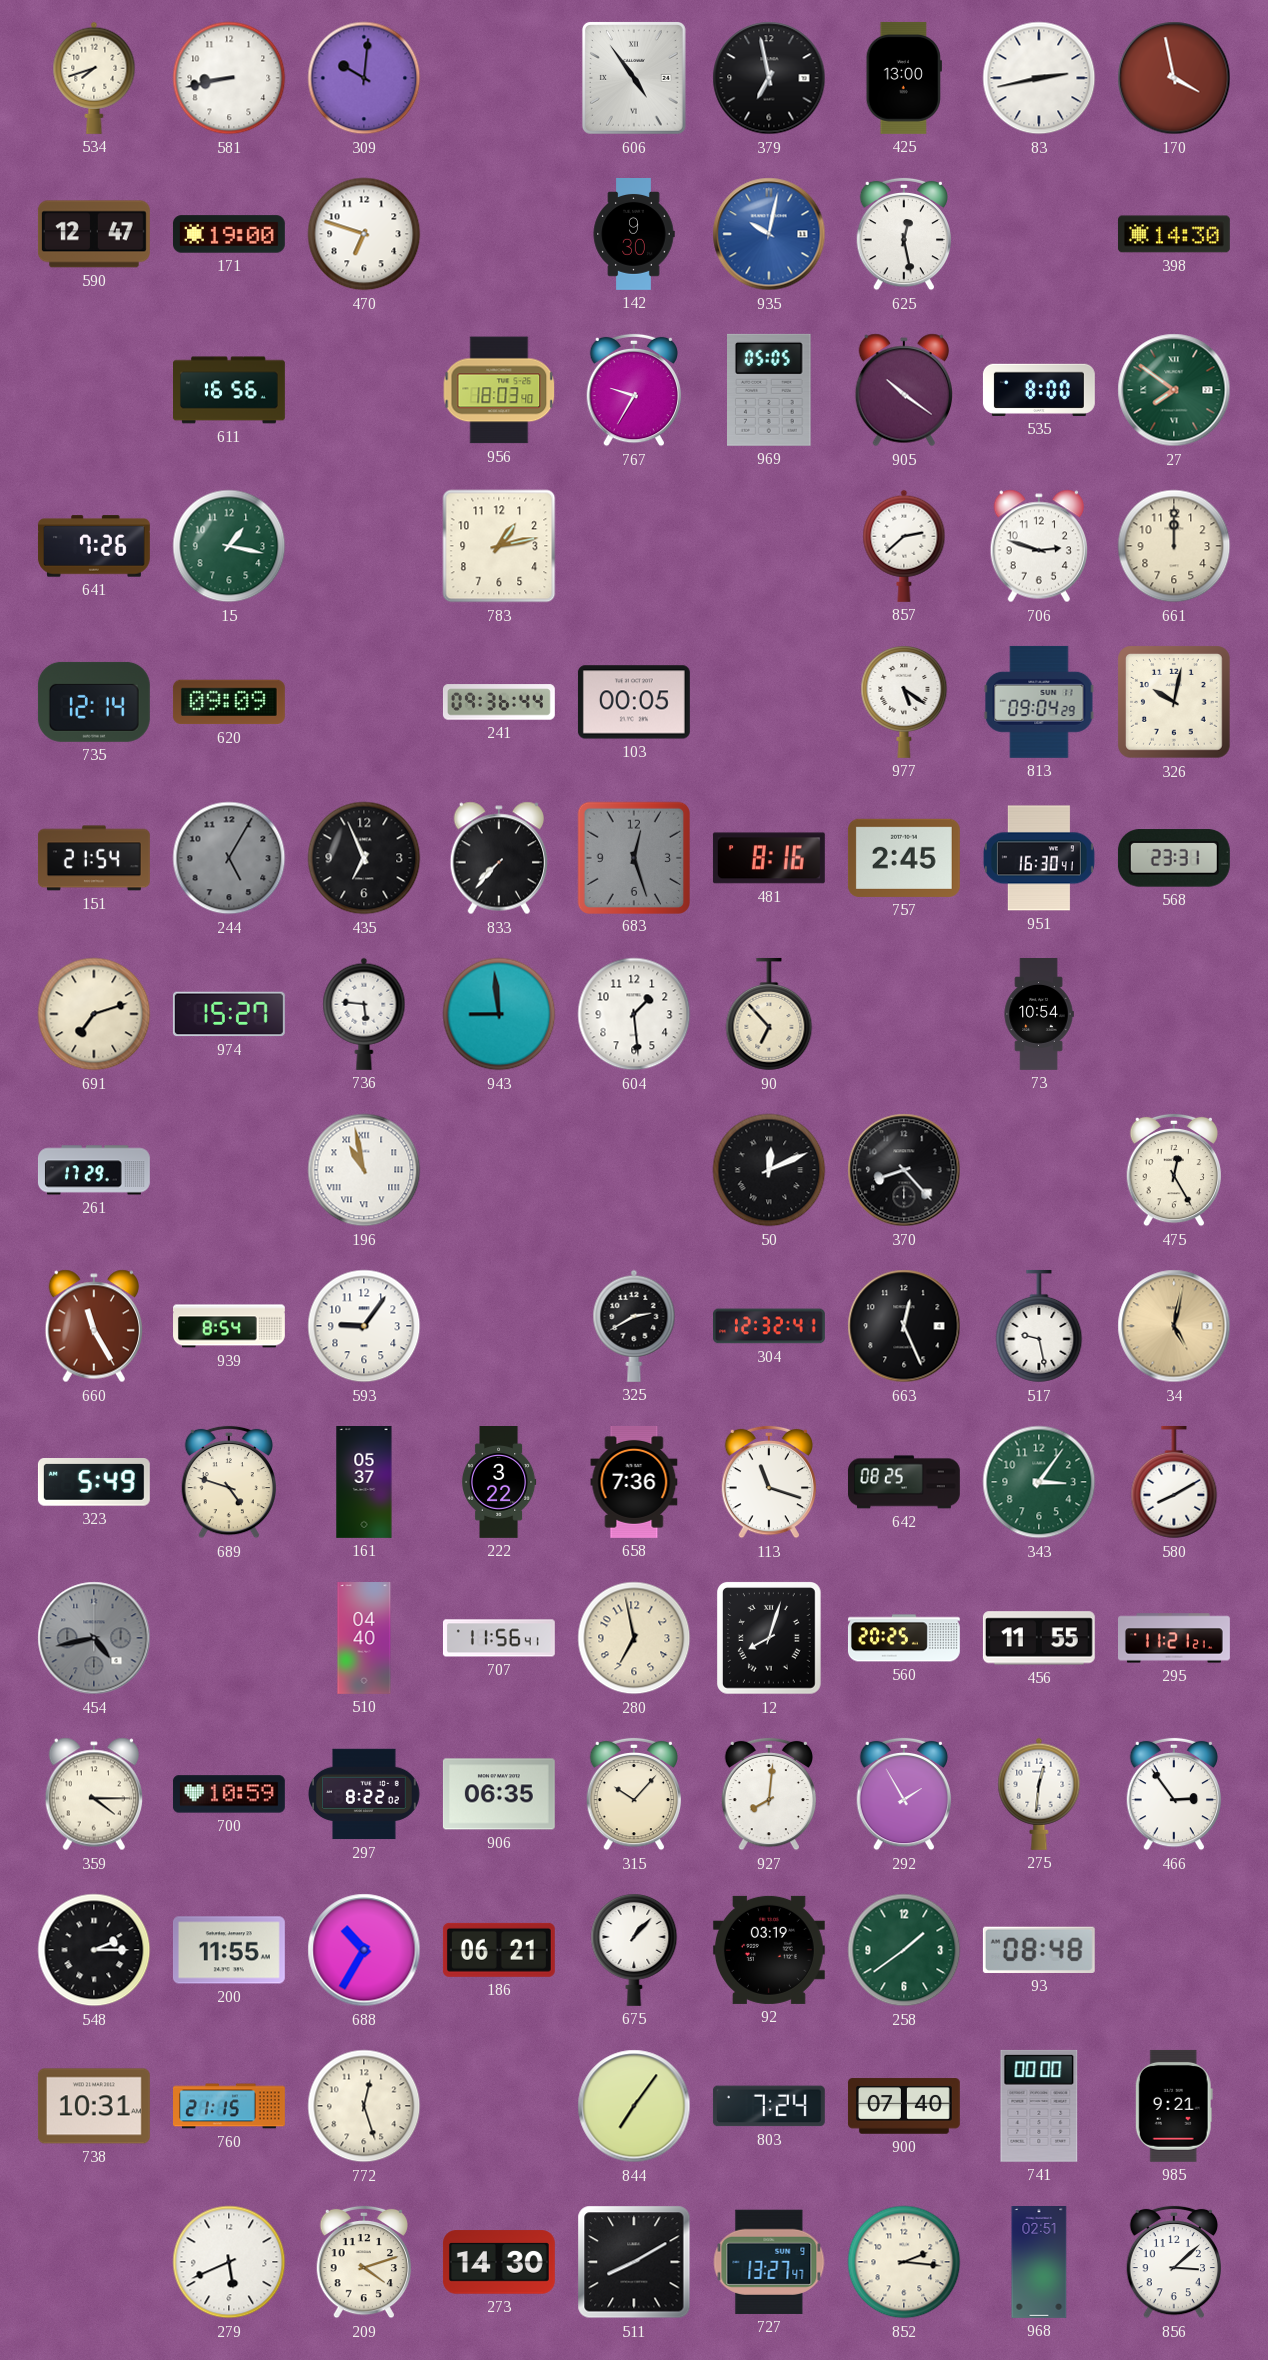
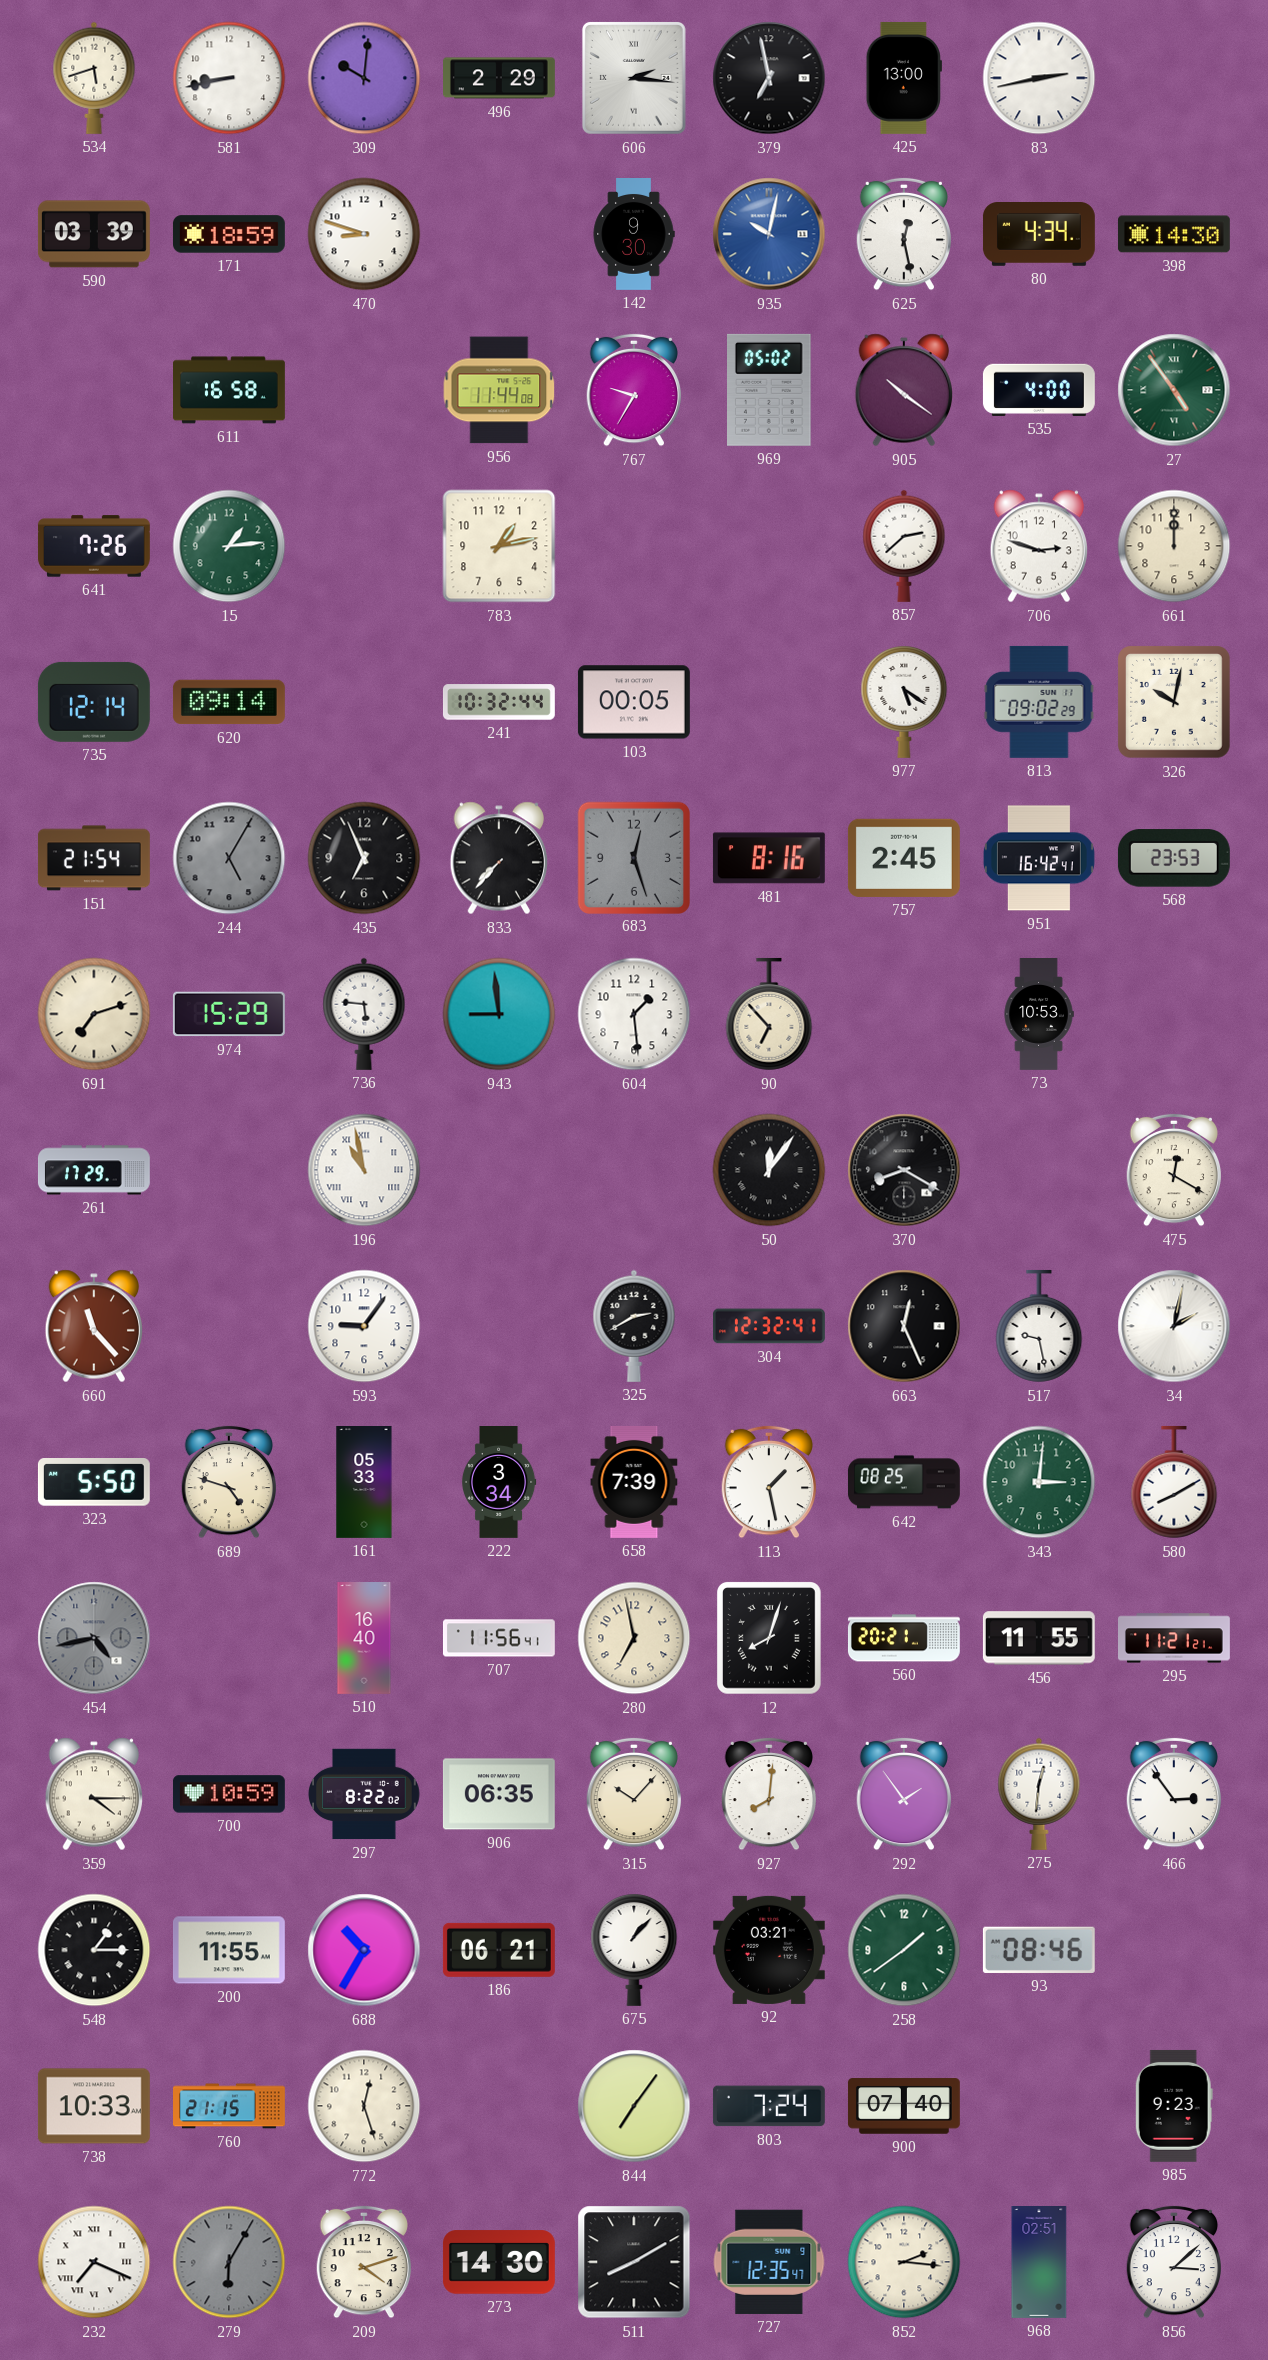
534: 7:42 -> 5:42
496: none -> 2:29
606: 4:54 -> 2:16
170: 3:58 -> none
590: 12:47 -> 03:39
171: 19:00 -> 18:59
470: 6:48 -> 8:48
80: none -> 4:34
611: 16:56 -> 16:58
956: 18:03 -> 11:44
969: 05:05 -> 05:02
535: 8:00 -> 4:00
27: 7:51 -> 4:54
15: 1:17 -> 1:14
620: 09:09 -> 09:14
241: 09:36 -> 10:32
813: 09:04 -> 09:02
951: 16:30 -> 16:42
568: 23:31 -> 23:53
974: 15:27 -> 15:29
73: 10:54 -> 10:53
50: 12:11 -> 12:06
370: 8:23 -> 8:20
475: 12:25 -> 12:20
660: 11:25 -> 11:23
939: 8:54 -> none
34: 5:02 -> 2:02
34 dial: champagne -> white
323: 5:49 -> 5:50
161: 05:37 -> 05:33
222: 3:22 -> 3:34
658: 7:36 -> 7:39
113: 11:18 -> 1:28
343: 3:06 -> 3:01
510: 04:40 -> 16:40
560: 20:25 -> 20:21
292: 1:55 -> 1:54
548: 2:15 -> 1:15
92: 03:19 -> 03:21
93: 08:48 -> 08:46
738: 10:31 -> 10:33
741: 00:00 -> none
985: 9:21 -> 9:23
232: none -> 7:19
279: 5:41 -> 6:05
279 dial: white -> grey
727: 13:27 -> 12:35
